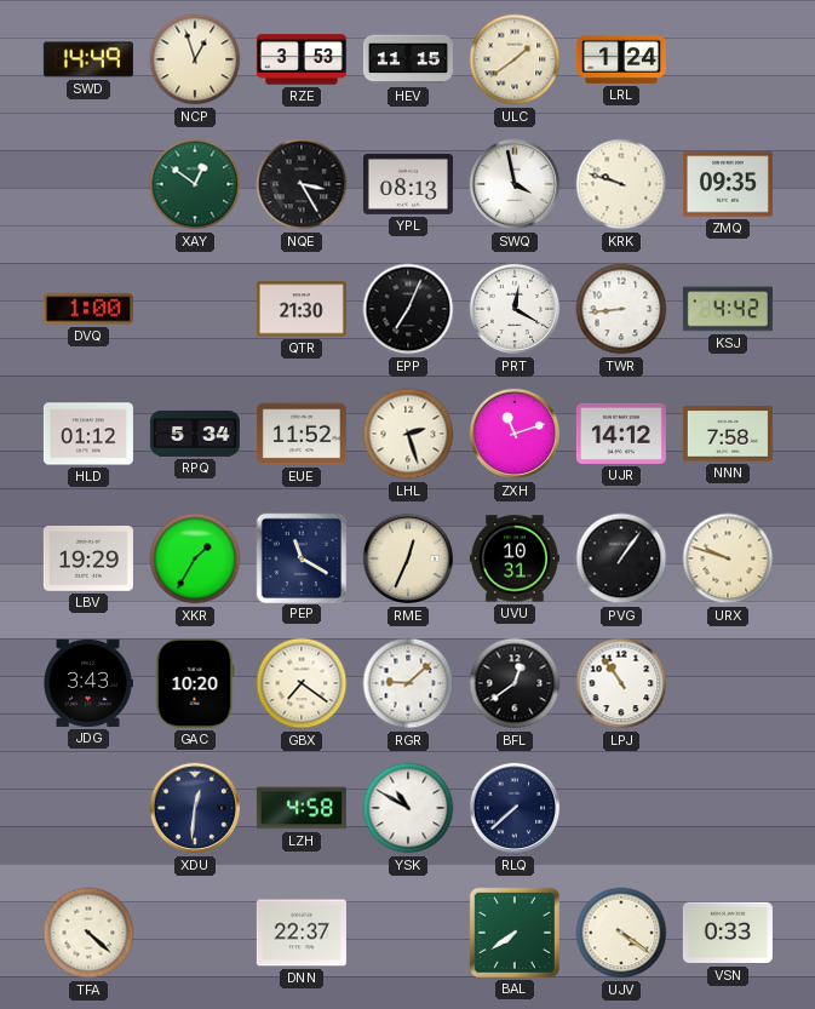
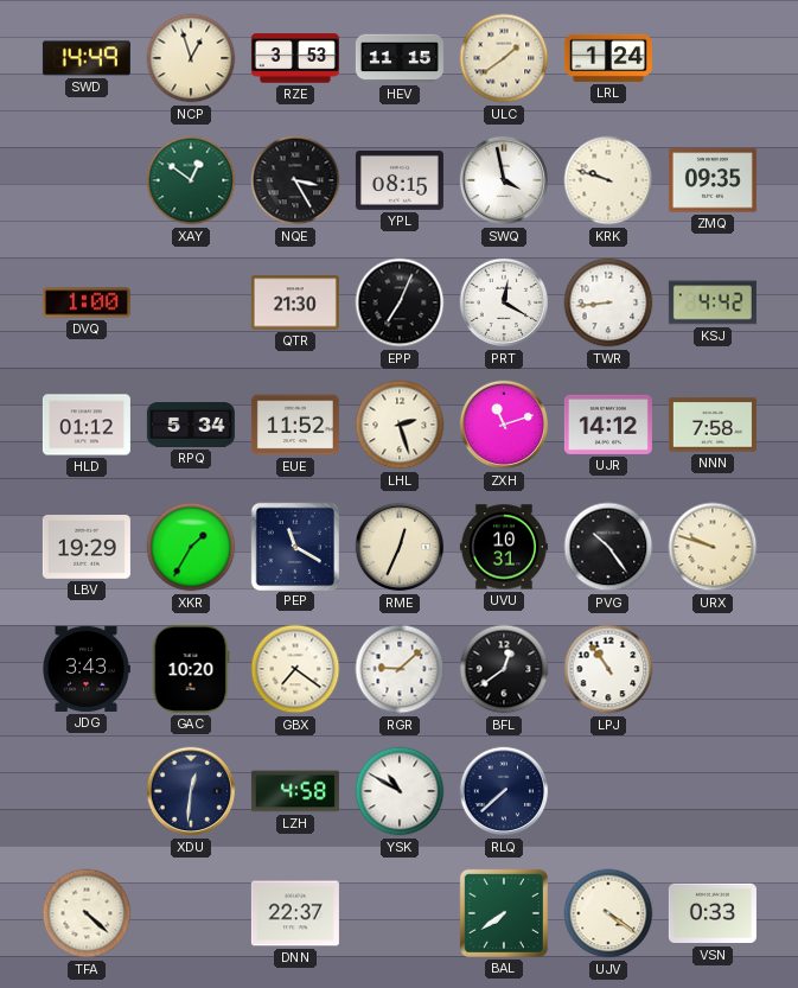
YPL: 08:13 -> 08:15
PVG: 1:06 -> 10:24
